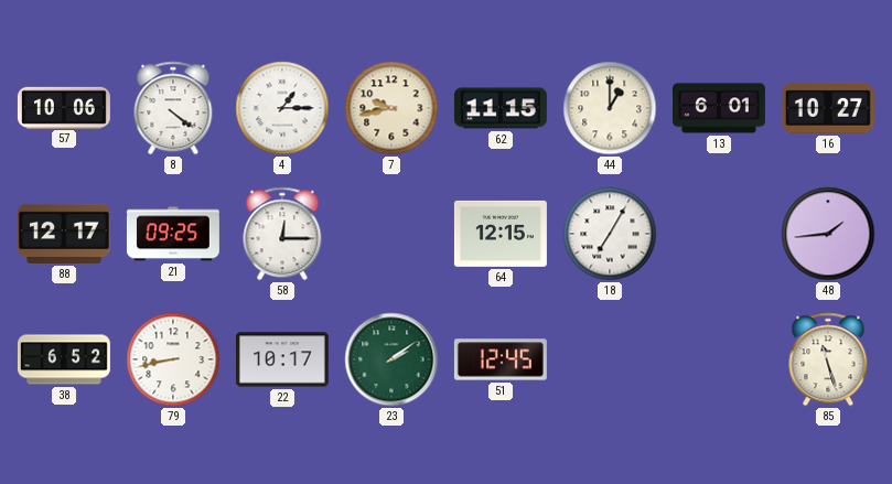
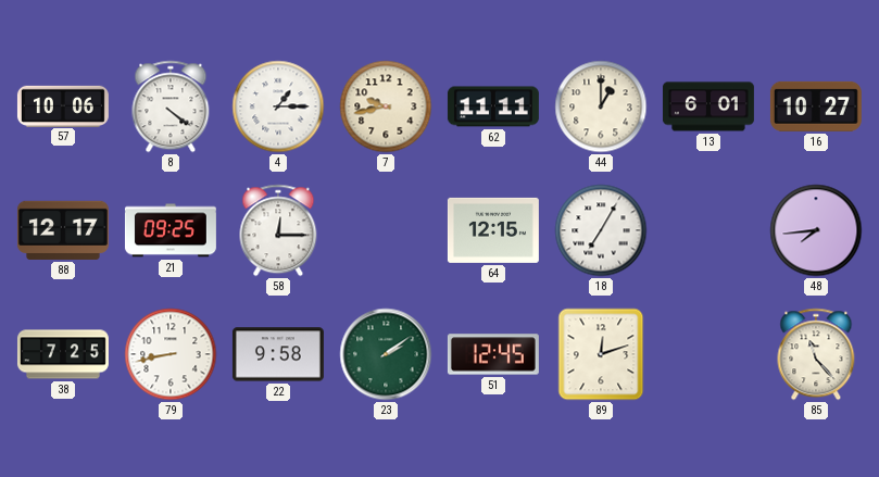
62: 11:15 -> 11:11
48: 1:44 -> 7:44
38: 6:52 -> 7:25
22: 10:17 -> 9:58
89: none -> 12:12
85: 11:27 -> 11:23
